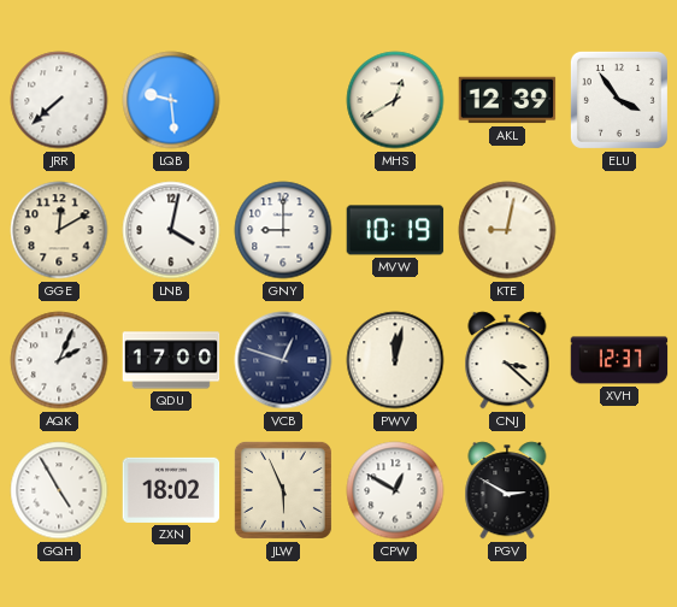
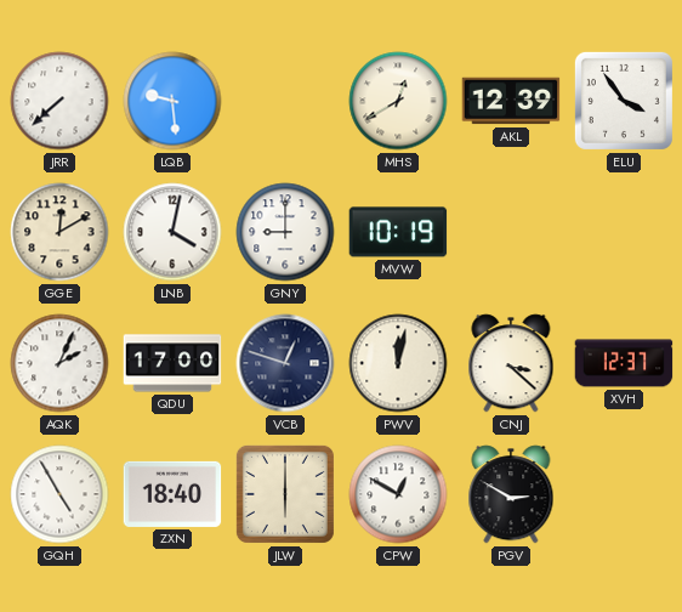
KTE: 9:02 -> none
ZXN: 18:02 -> 18:40
JLW: 5:56 -> 6:00
